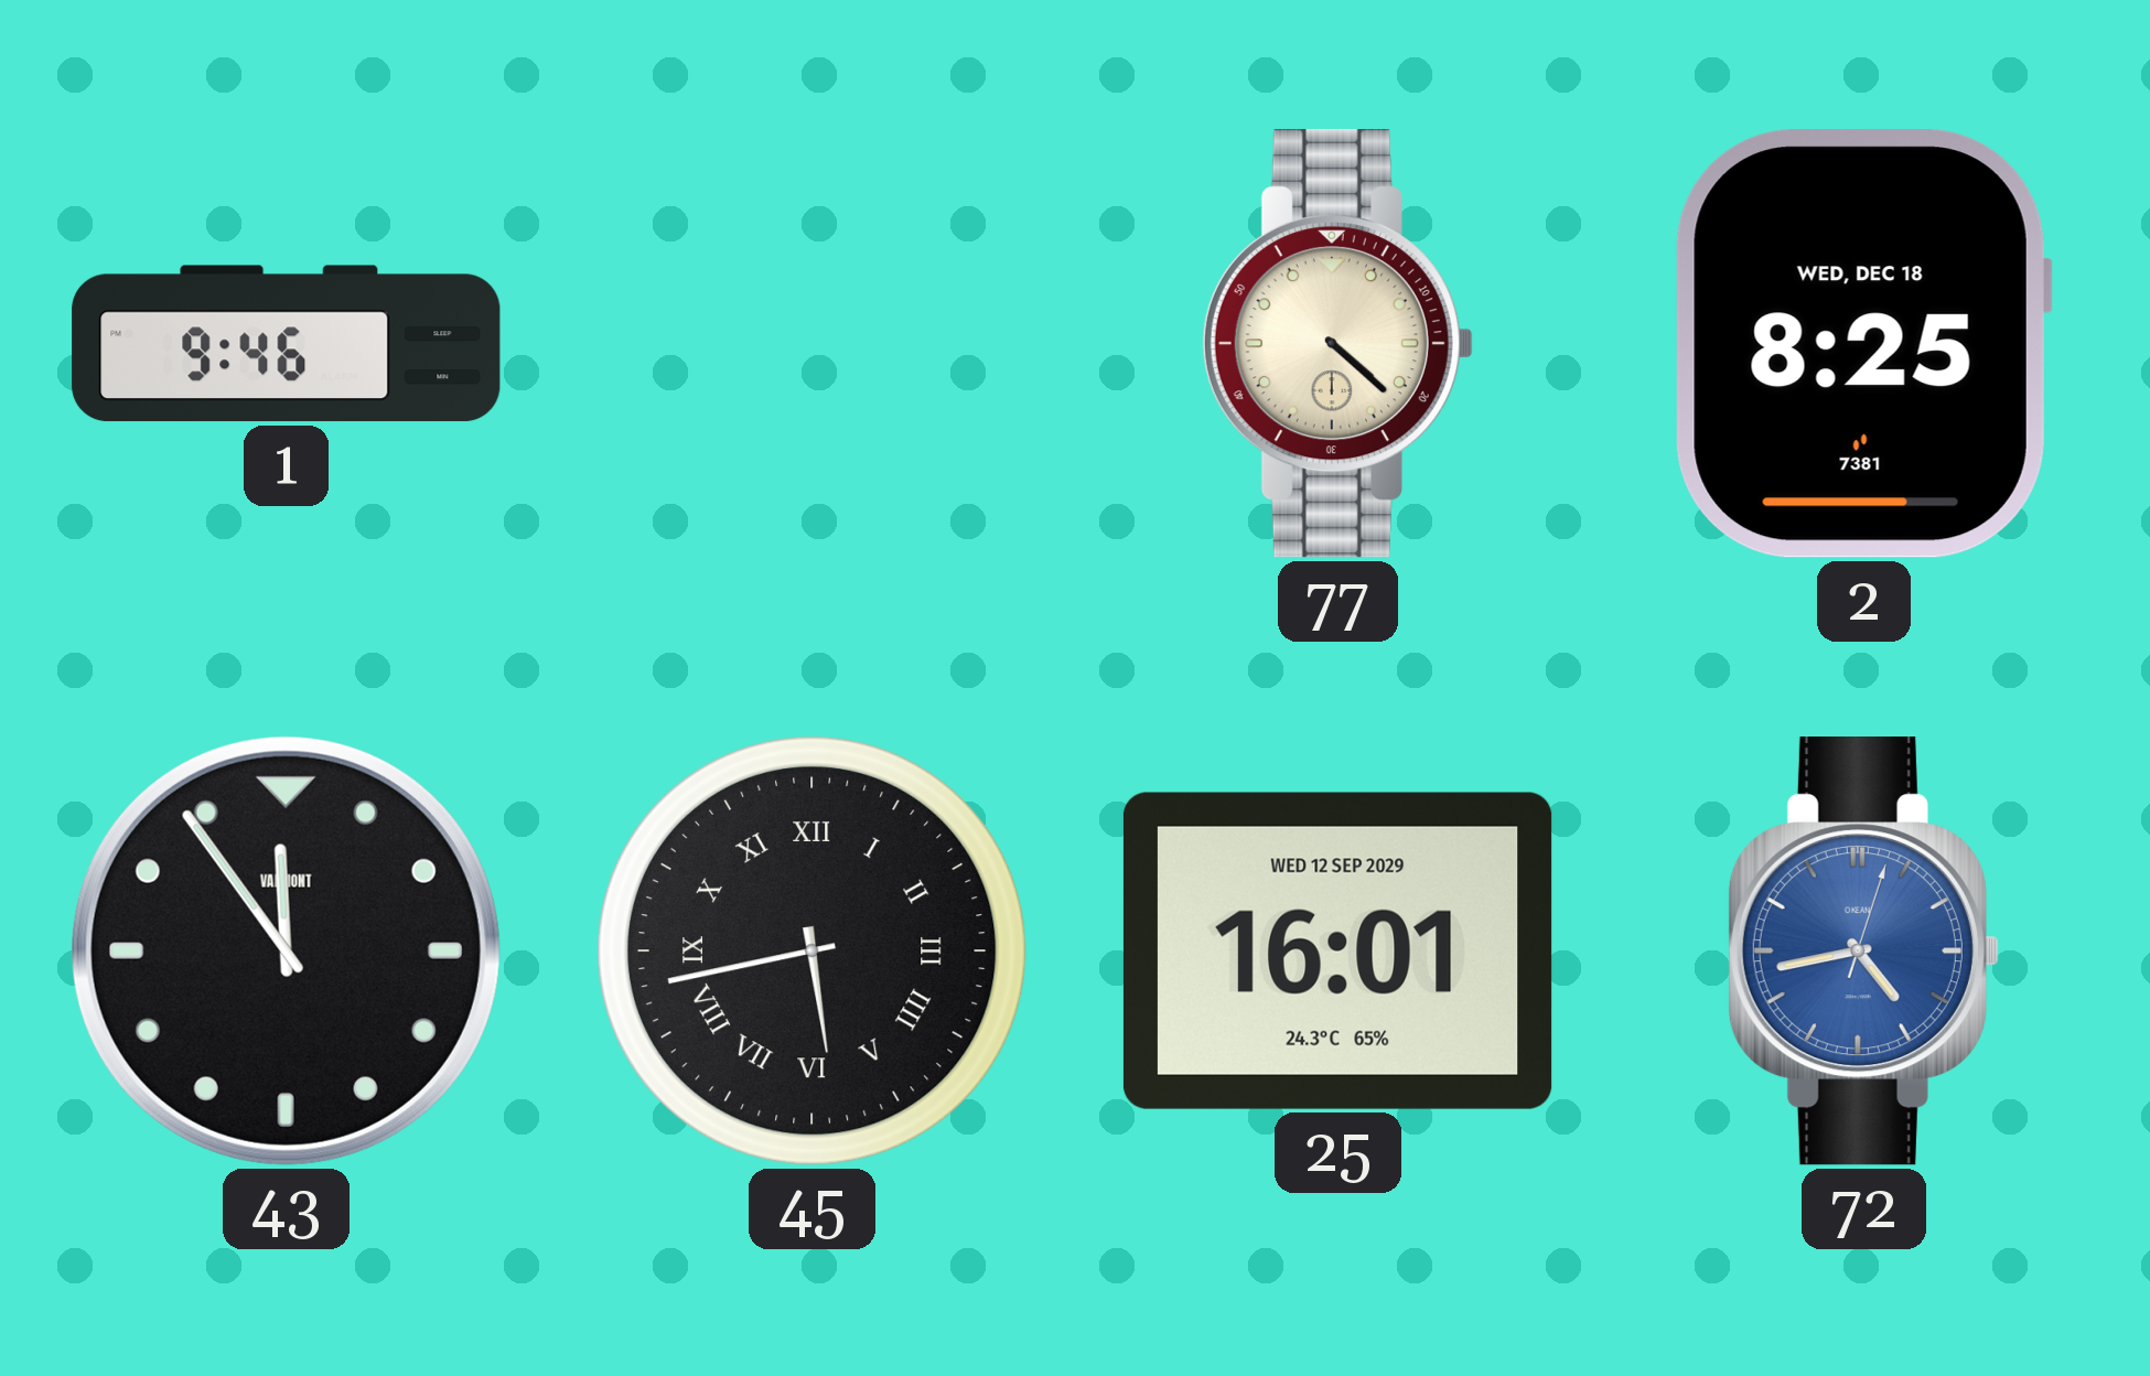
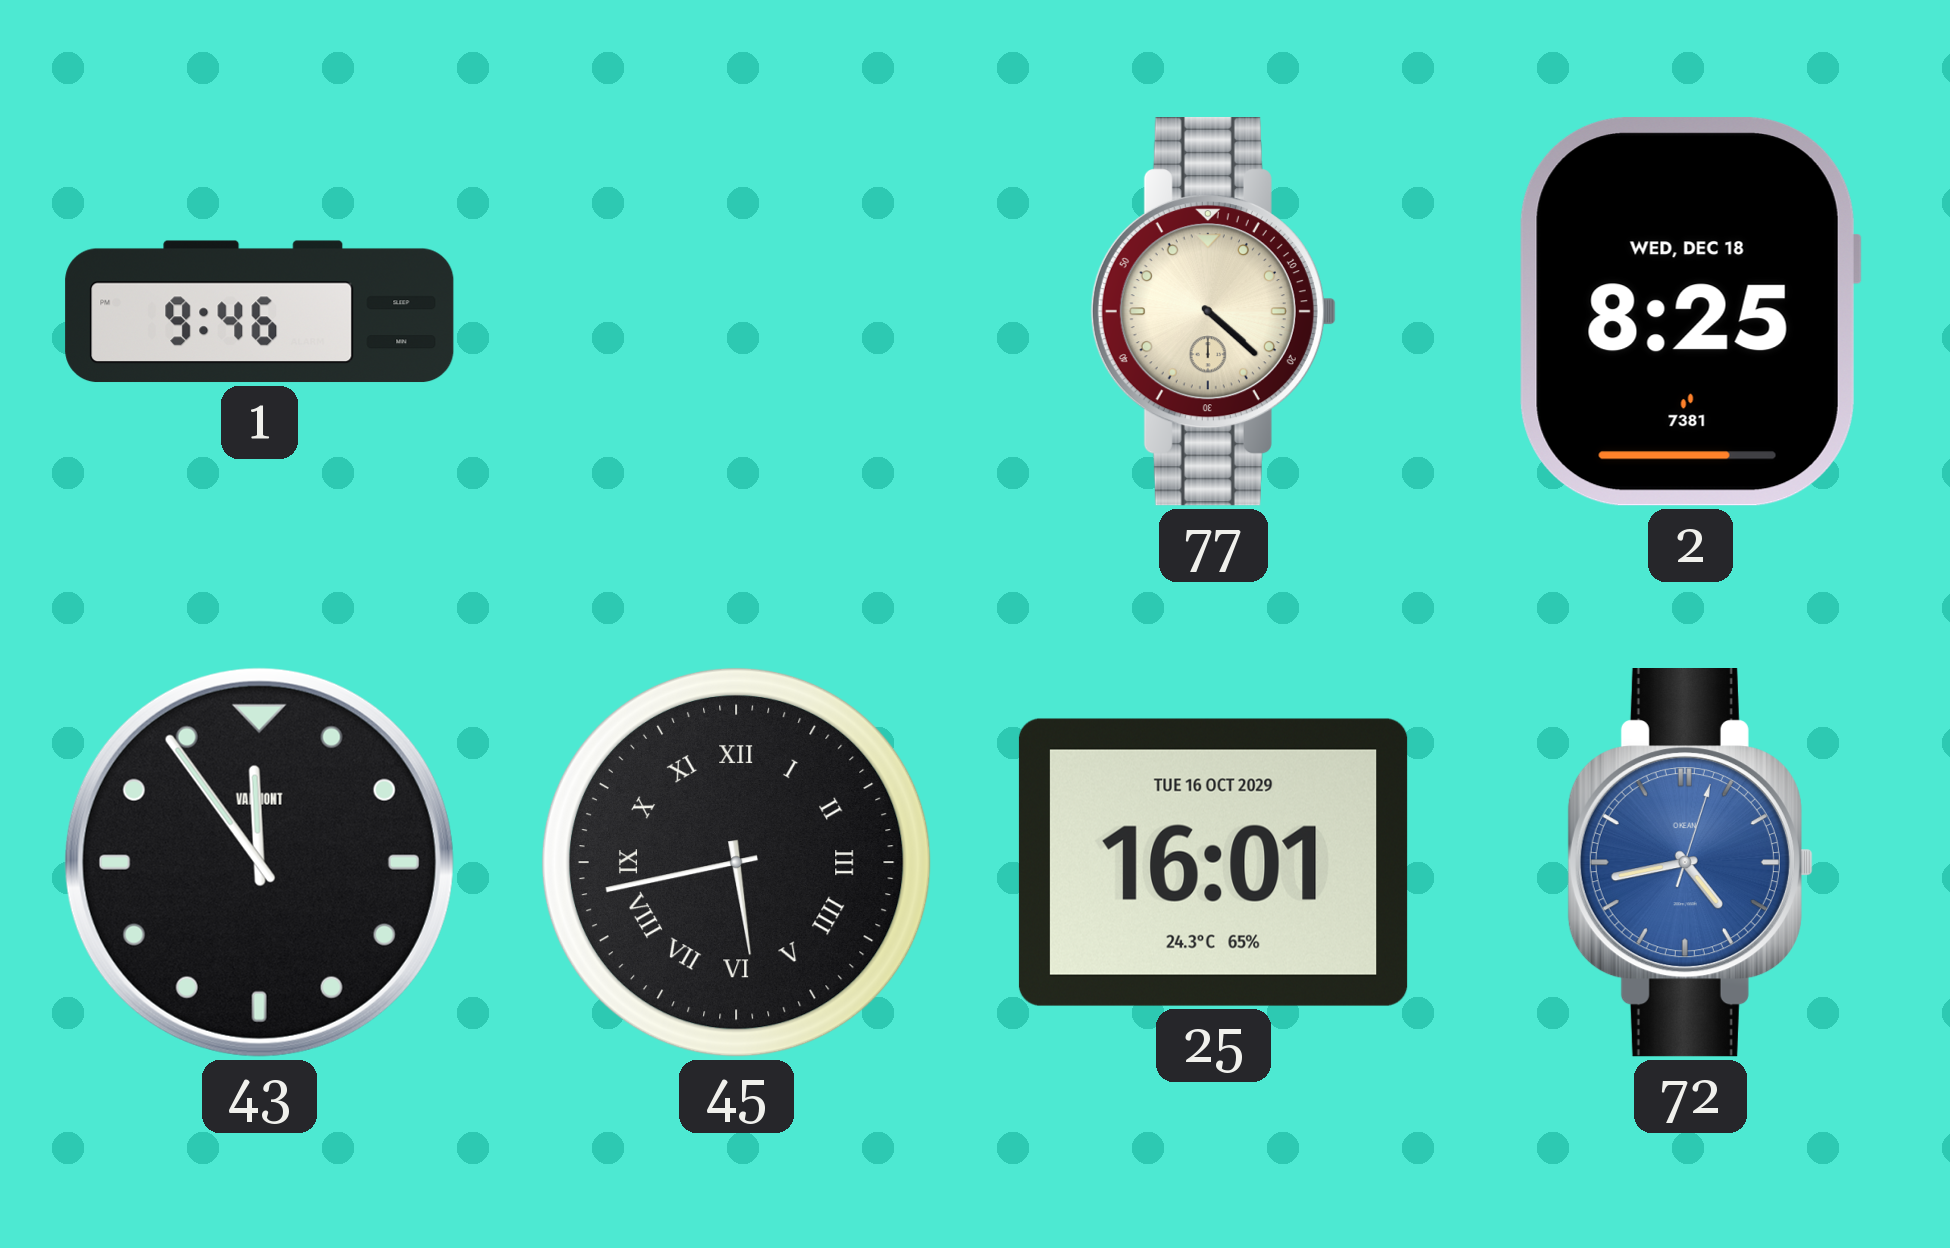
25 date: WED 12 SEP 2029 -> TUE 16 OCT 2029
